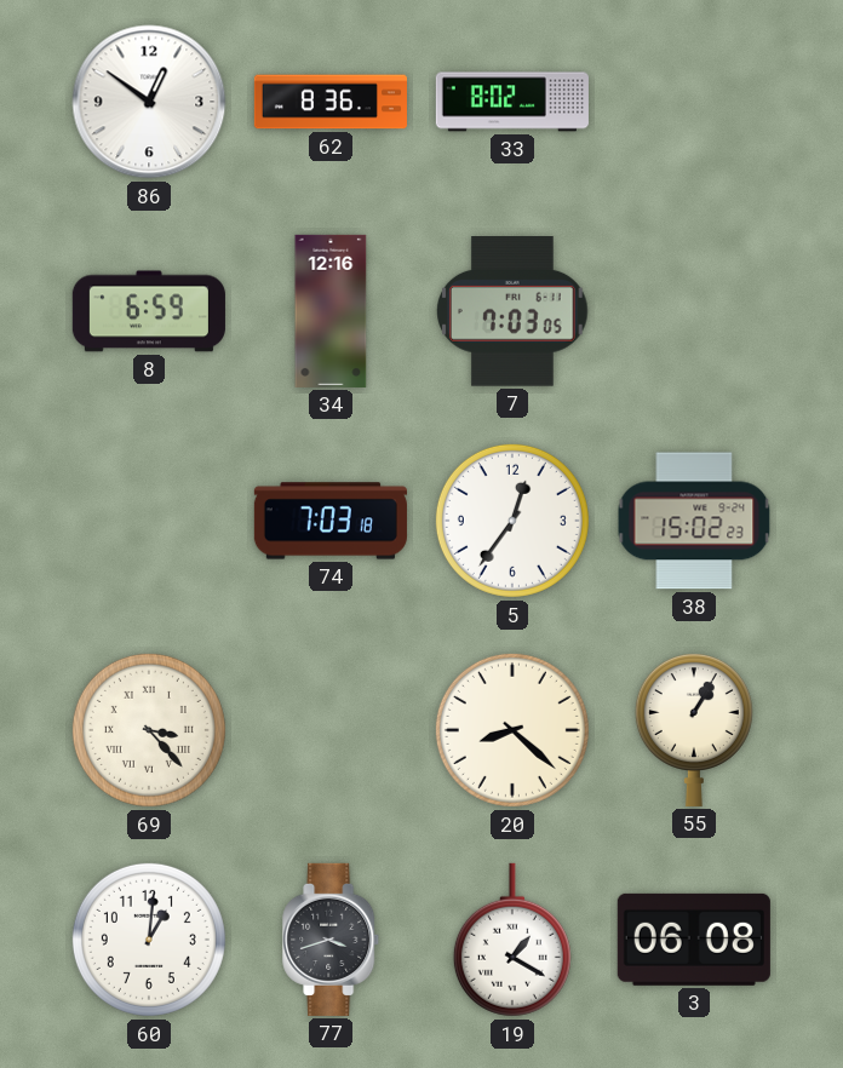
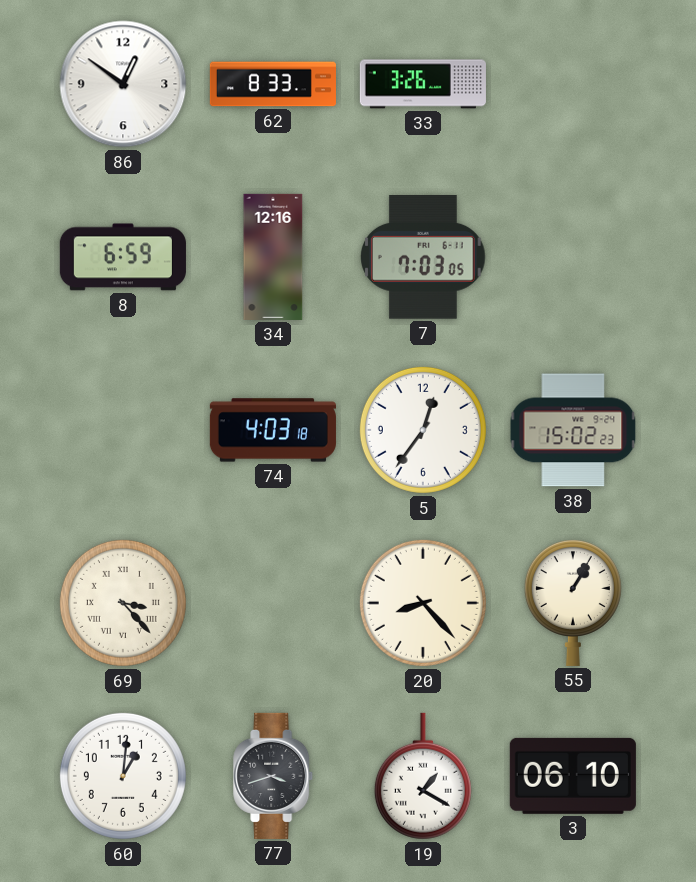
62: 8:36 -> 8:33
33: 8:02 -> 3:26
74: 7:03 -> 4:03
20: 8:22 -> 8:23
3: 06:08 -> 06:10
